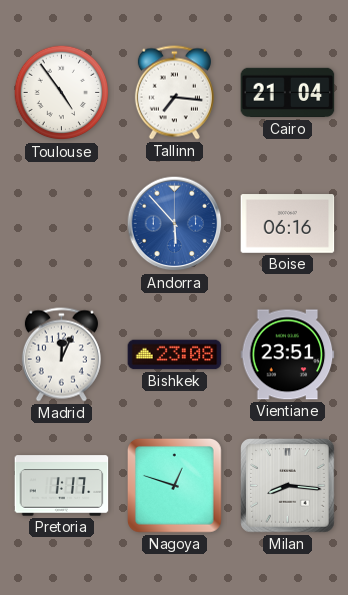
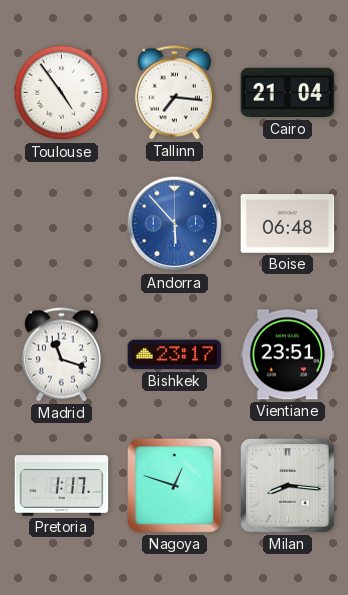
Boise: 06:16 -> 06:48
Madrid: 12:04 -> 11:18
Bishkek: 23:08 -> 23:17
